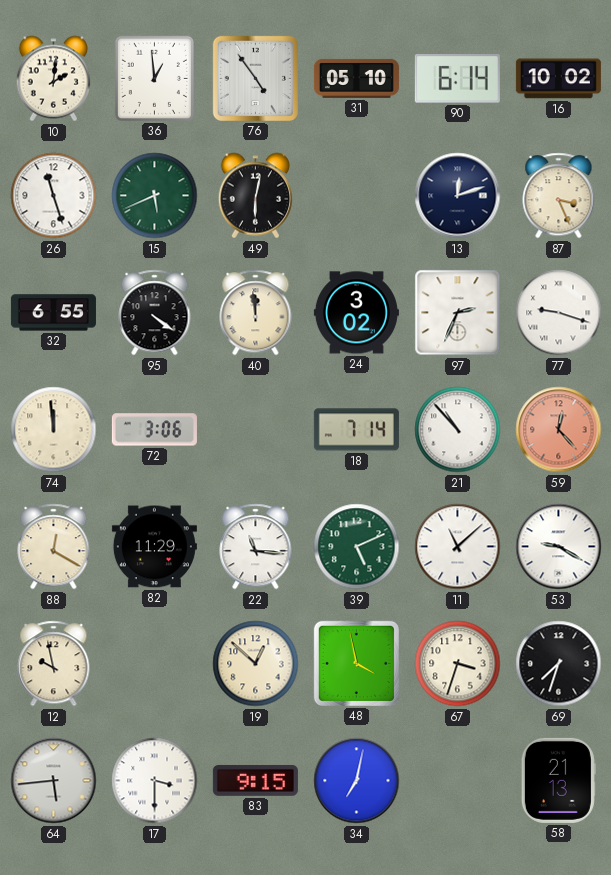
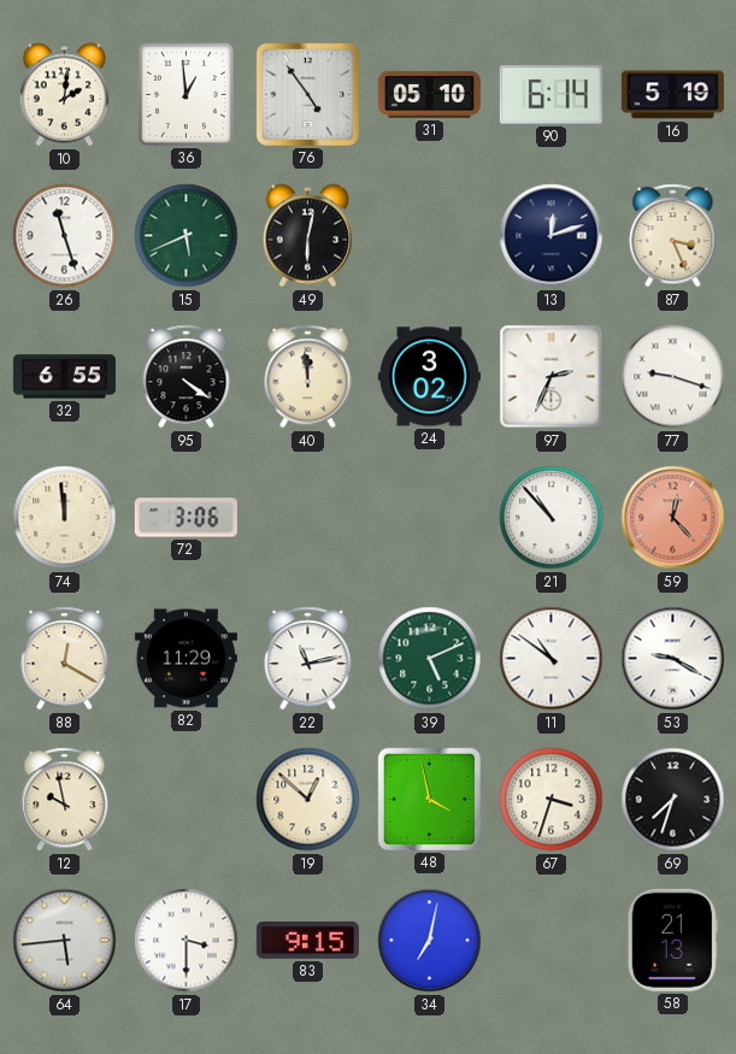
16: 10:02 -> 5:19
18: 7:14 -> none
22: 11:16 -> 11:13
11: 11:08 -> 10:51
